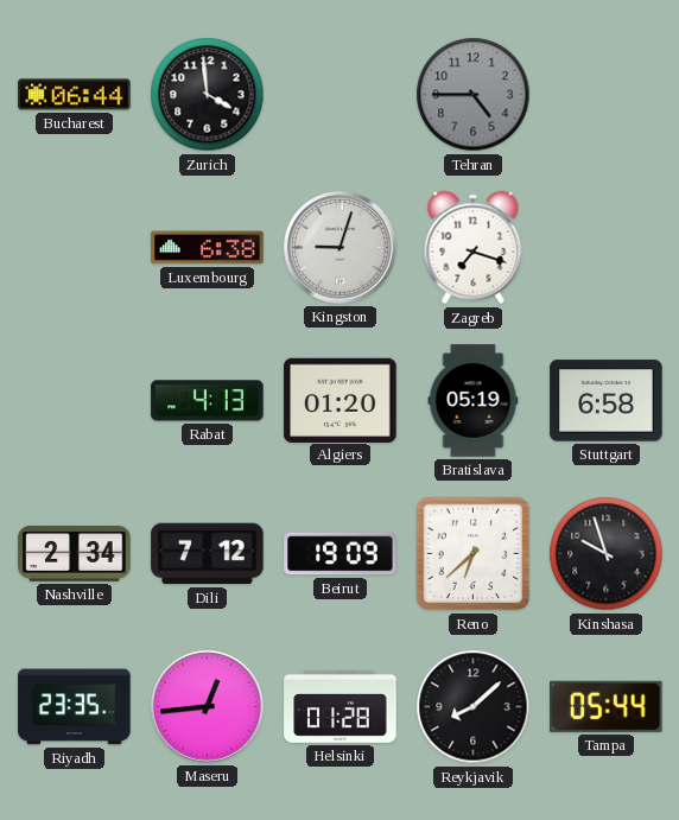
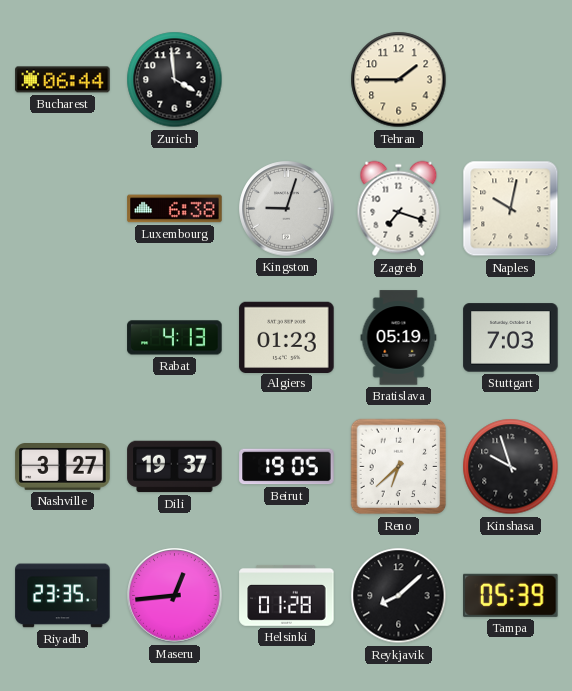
Tehran: 4:45 -> 1:45
Tehran dial: grey -> cream
Naples: none -> 10:02
Algiers: 01:20 -> 01:23
Stuttgart: 6:58 -> 7:03
Nashville: 2:34 -> 3:27
Dili: 7:12 -> 19:37
Beirut: 19:09 -> 19:05
Tampa: 05:44 -> 05:39
